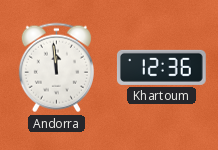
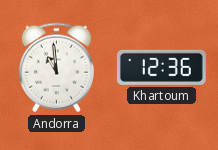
Andorra: 11:59 -> 10:59
